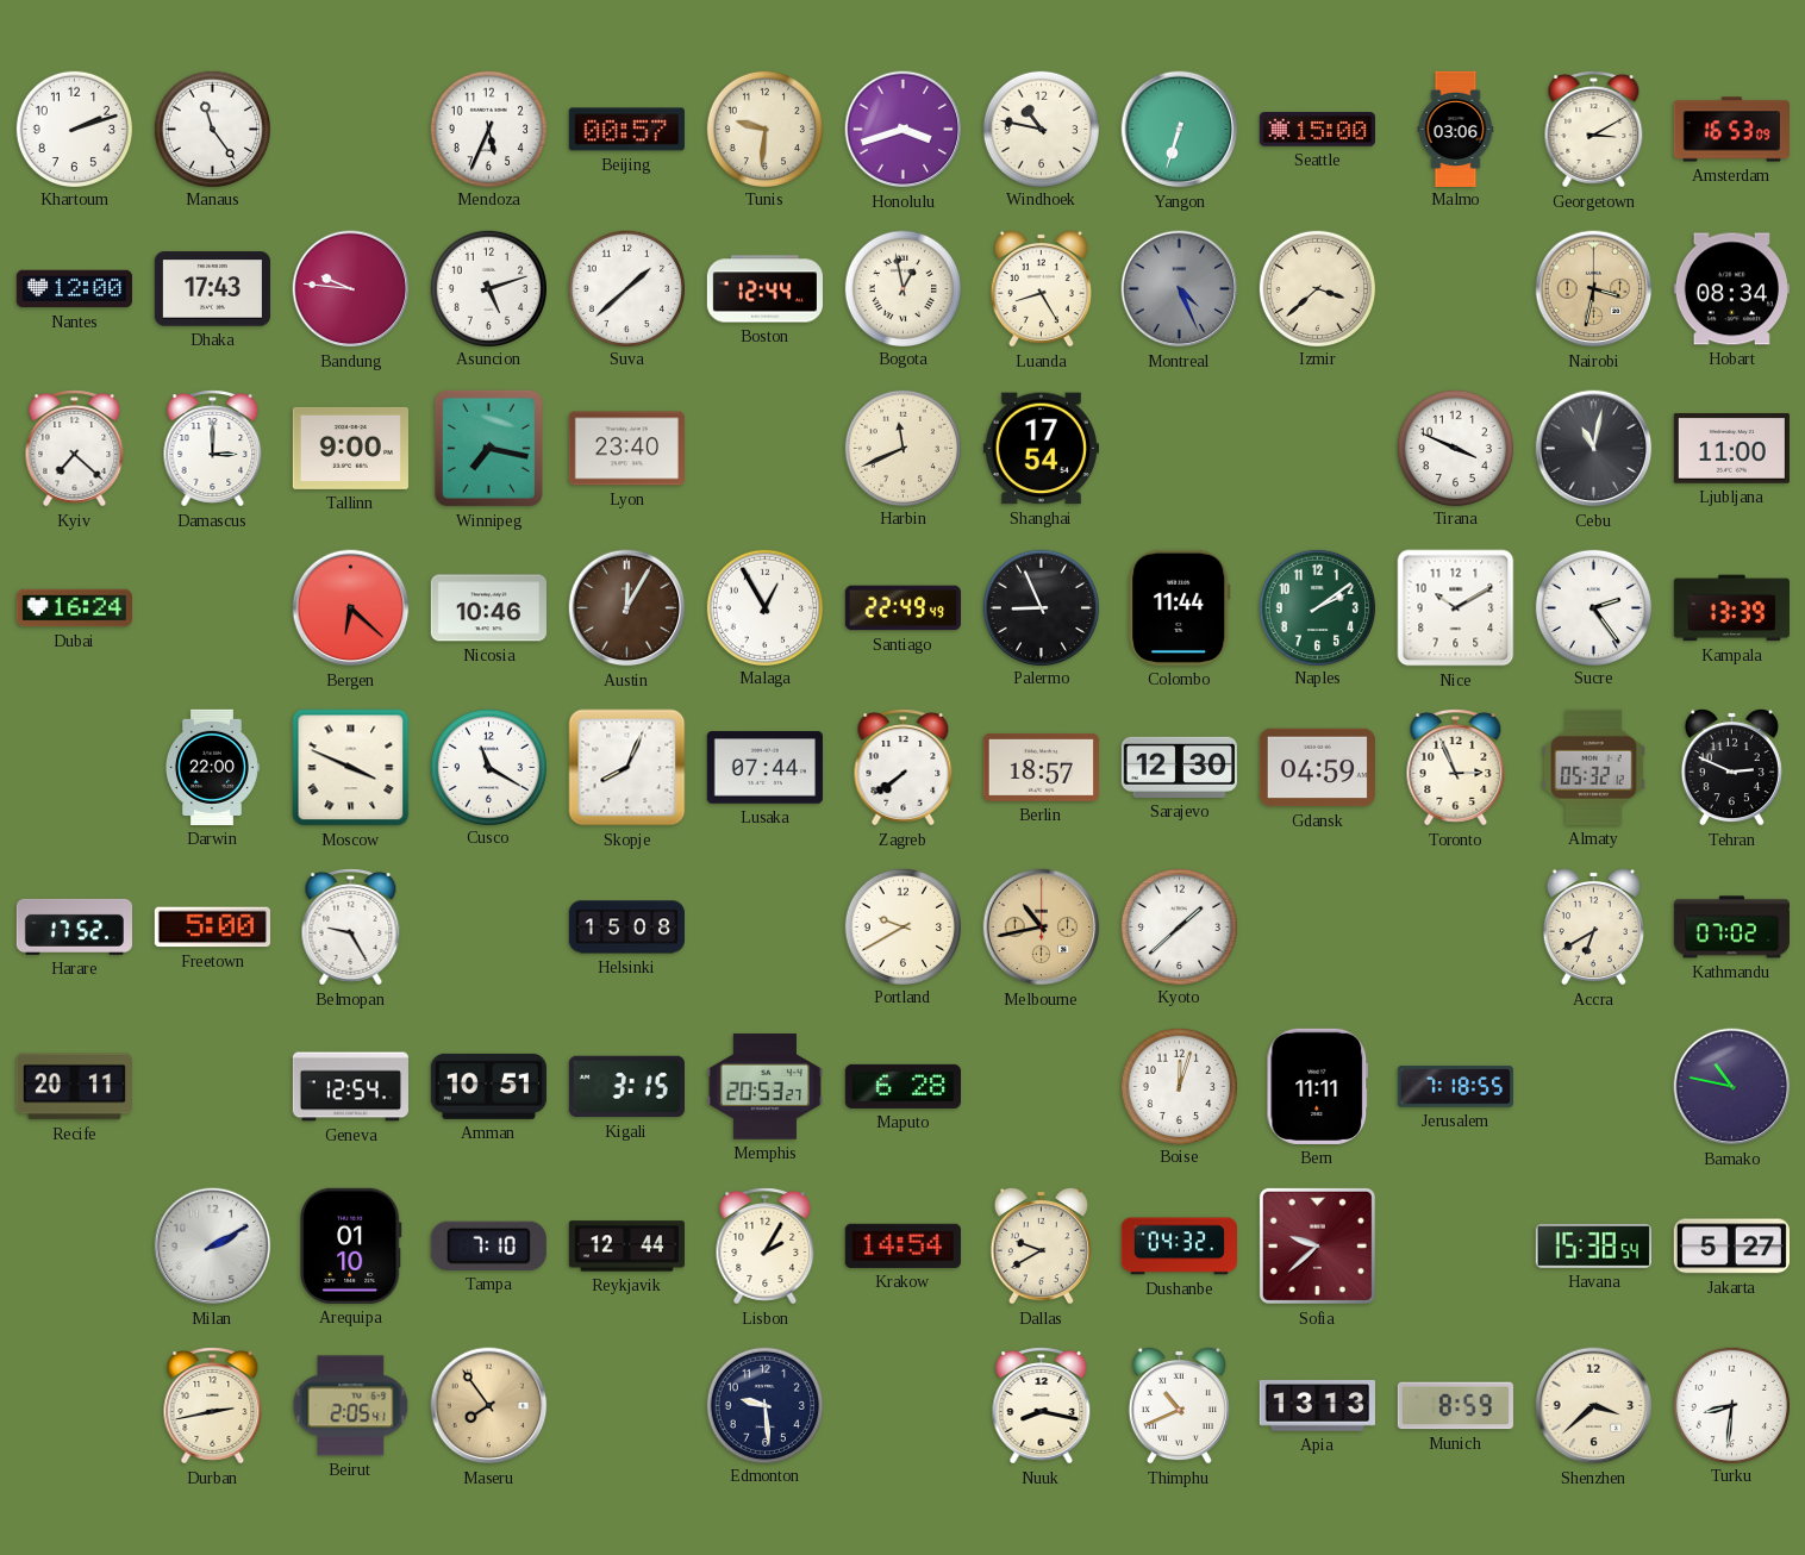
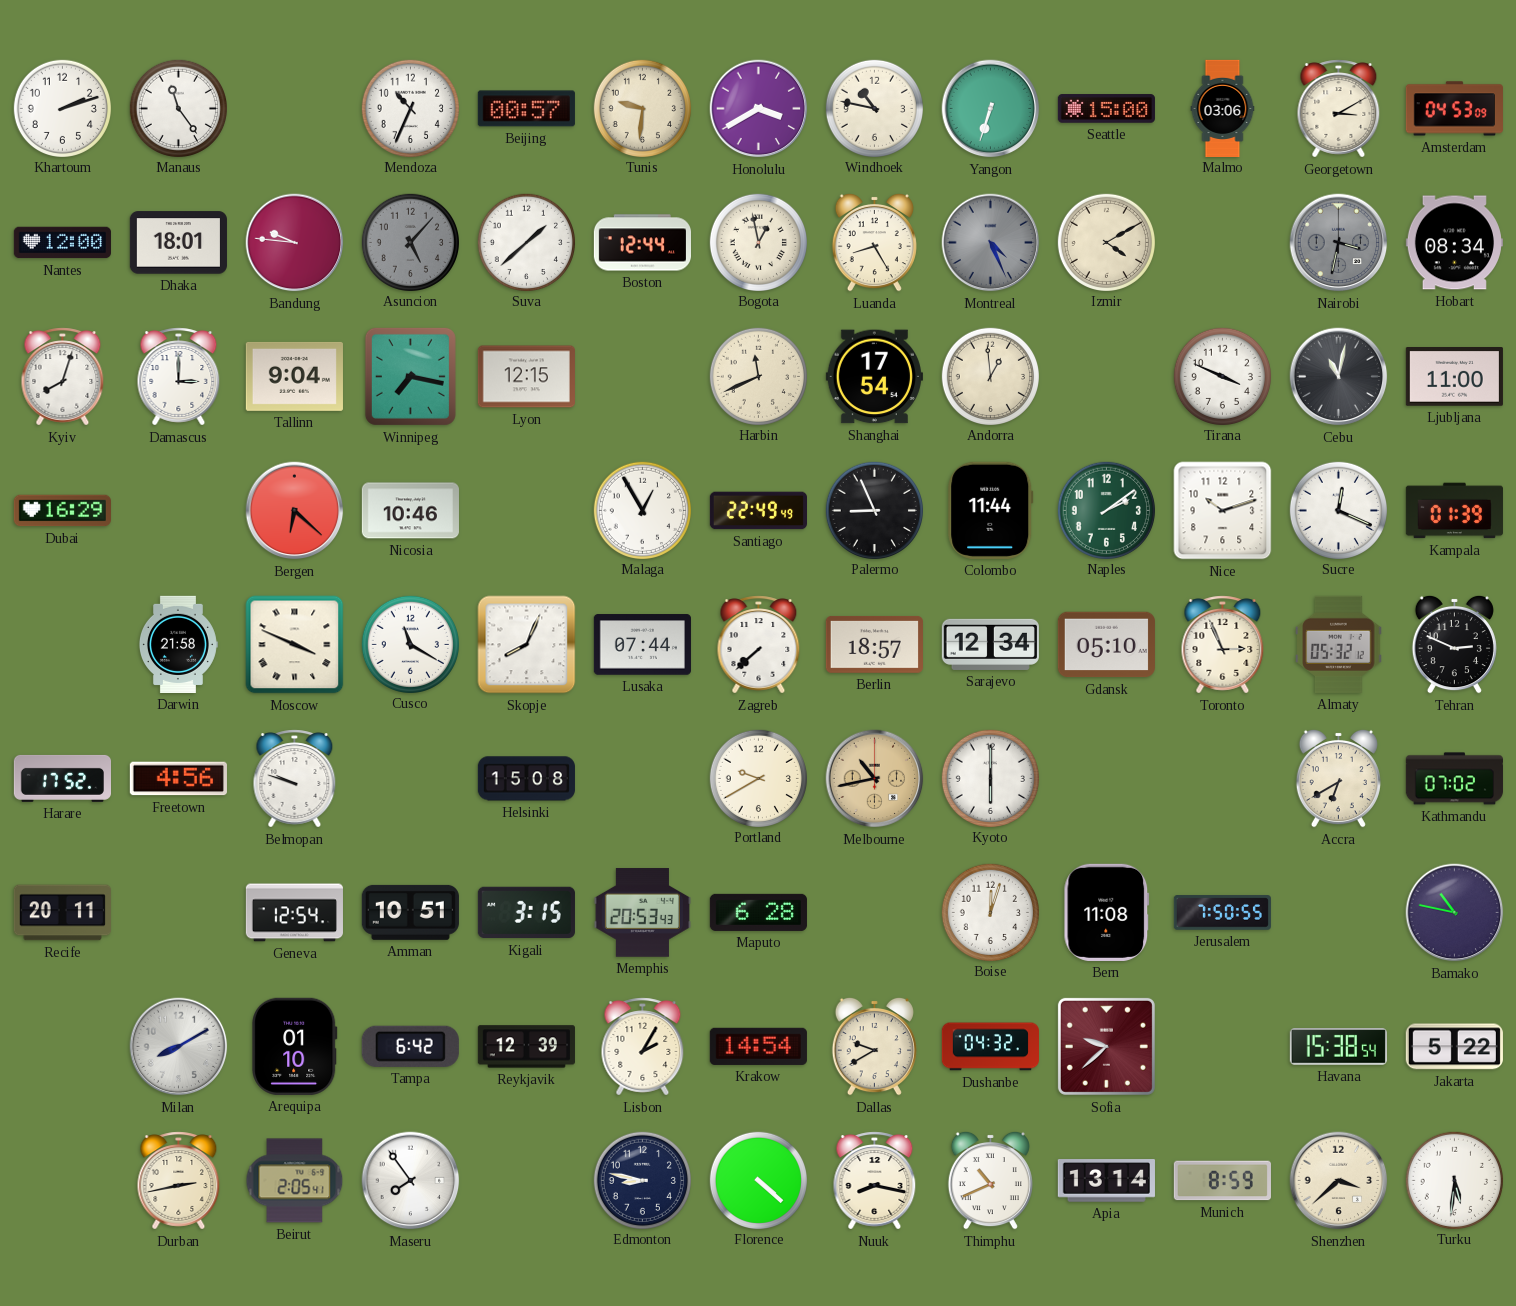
Mendoza: 5:34 -> 10:34
Honolulu: 3:42 -> 3:40
Amsterdam: 16:53 -> 04:53
Dhaka: 17:43 -> 18:01
Asuncion: 5:12 -> 5:07
Asuncion dial: white -> grey
Izmir: 3:38 -> 4:10
Nairobi dial: champagne -> grey
Kyiv: 7:22 -> 8:03
Tallinn: 9:00 -> 9:04
Lyon: 23:40 -> 12:15
Andorra: none -> 12:59
Dubai: 16:24 -> 16:29
Austin: 12:05 -> none
Nice: 10:10 -> 10:12
Sucre: 2:24 -> 12:19
Kampala: 13:39 -> 01:39
Darwin: 22:00 -> 21:58
Zagreb: 7:39 -> 7:38
Sarajevo: 12:30 -> 12:34
Gdansk: 04:59 -> 05:10
Freetown: 5:00 -> 4:56
Belmopan: 9:25 -> 9:48
Kyoto: 1:38 -> 6:00
Memphis: 20:53:27 -> 20:53:43
Bern: 11:11 -> 11:08
Jerusalem: 7:18 -> 7:50
Milan: 2:10 -> 8:10
Tampa: 7:10 -> 6:42
Reykjavik: 12:44 -> 12:39
Jakarta: 5:27 -> 5:22
Maseru dial: champagne -> white
Edmonton: 9:29 -> 8:47
Florence: none -> 4:22
Apia: 13:13 -> 13:14
Turku: 8:31 -> 5:31
